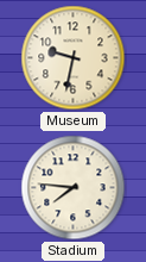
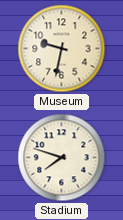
Stadium: 7:46 -> 7:48
